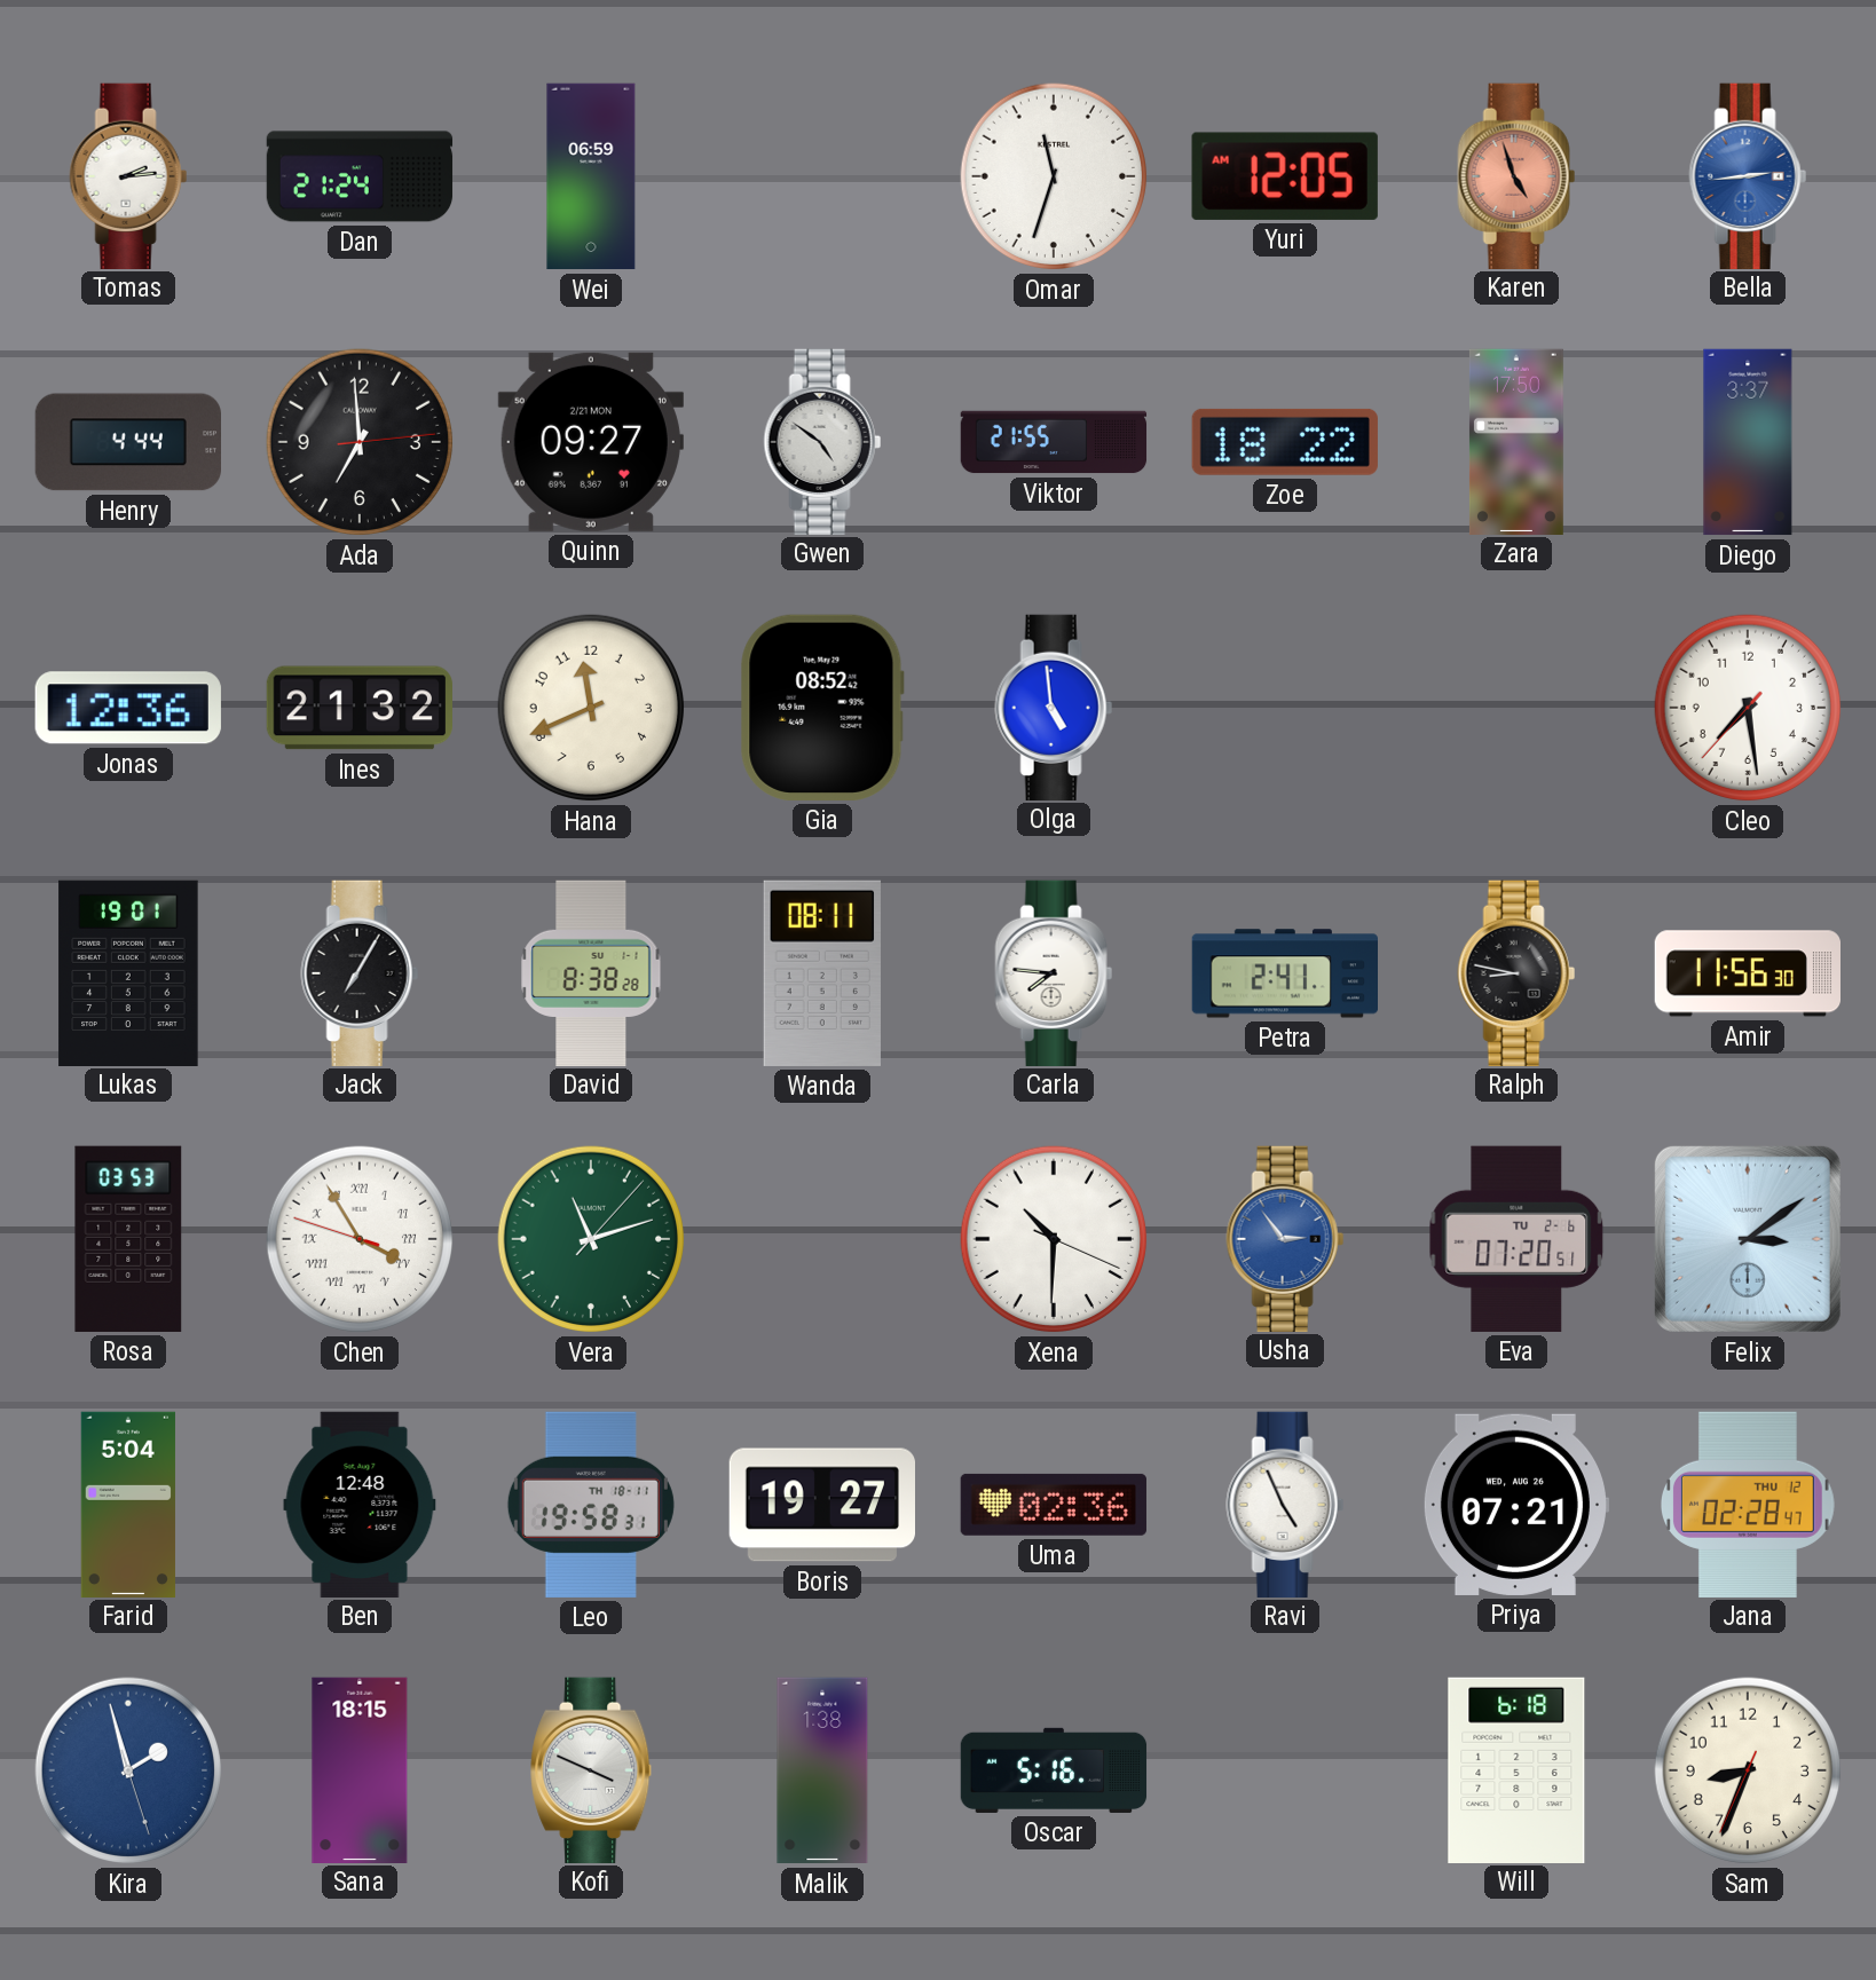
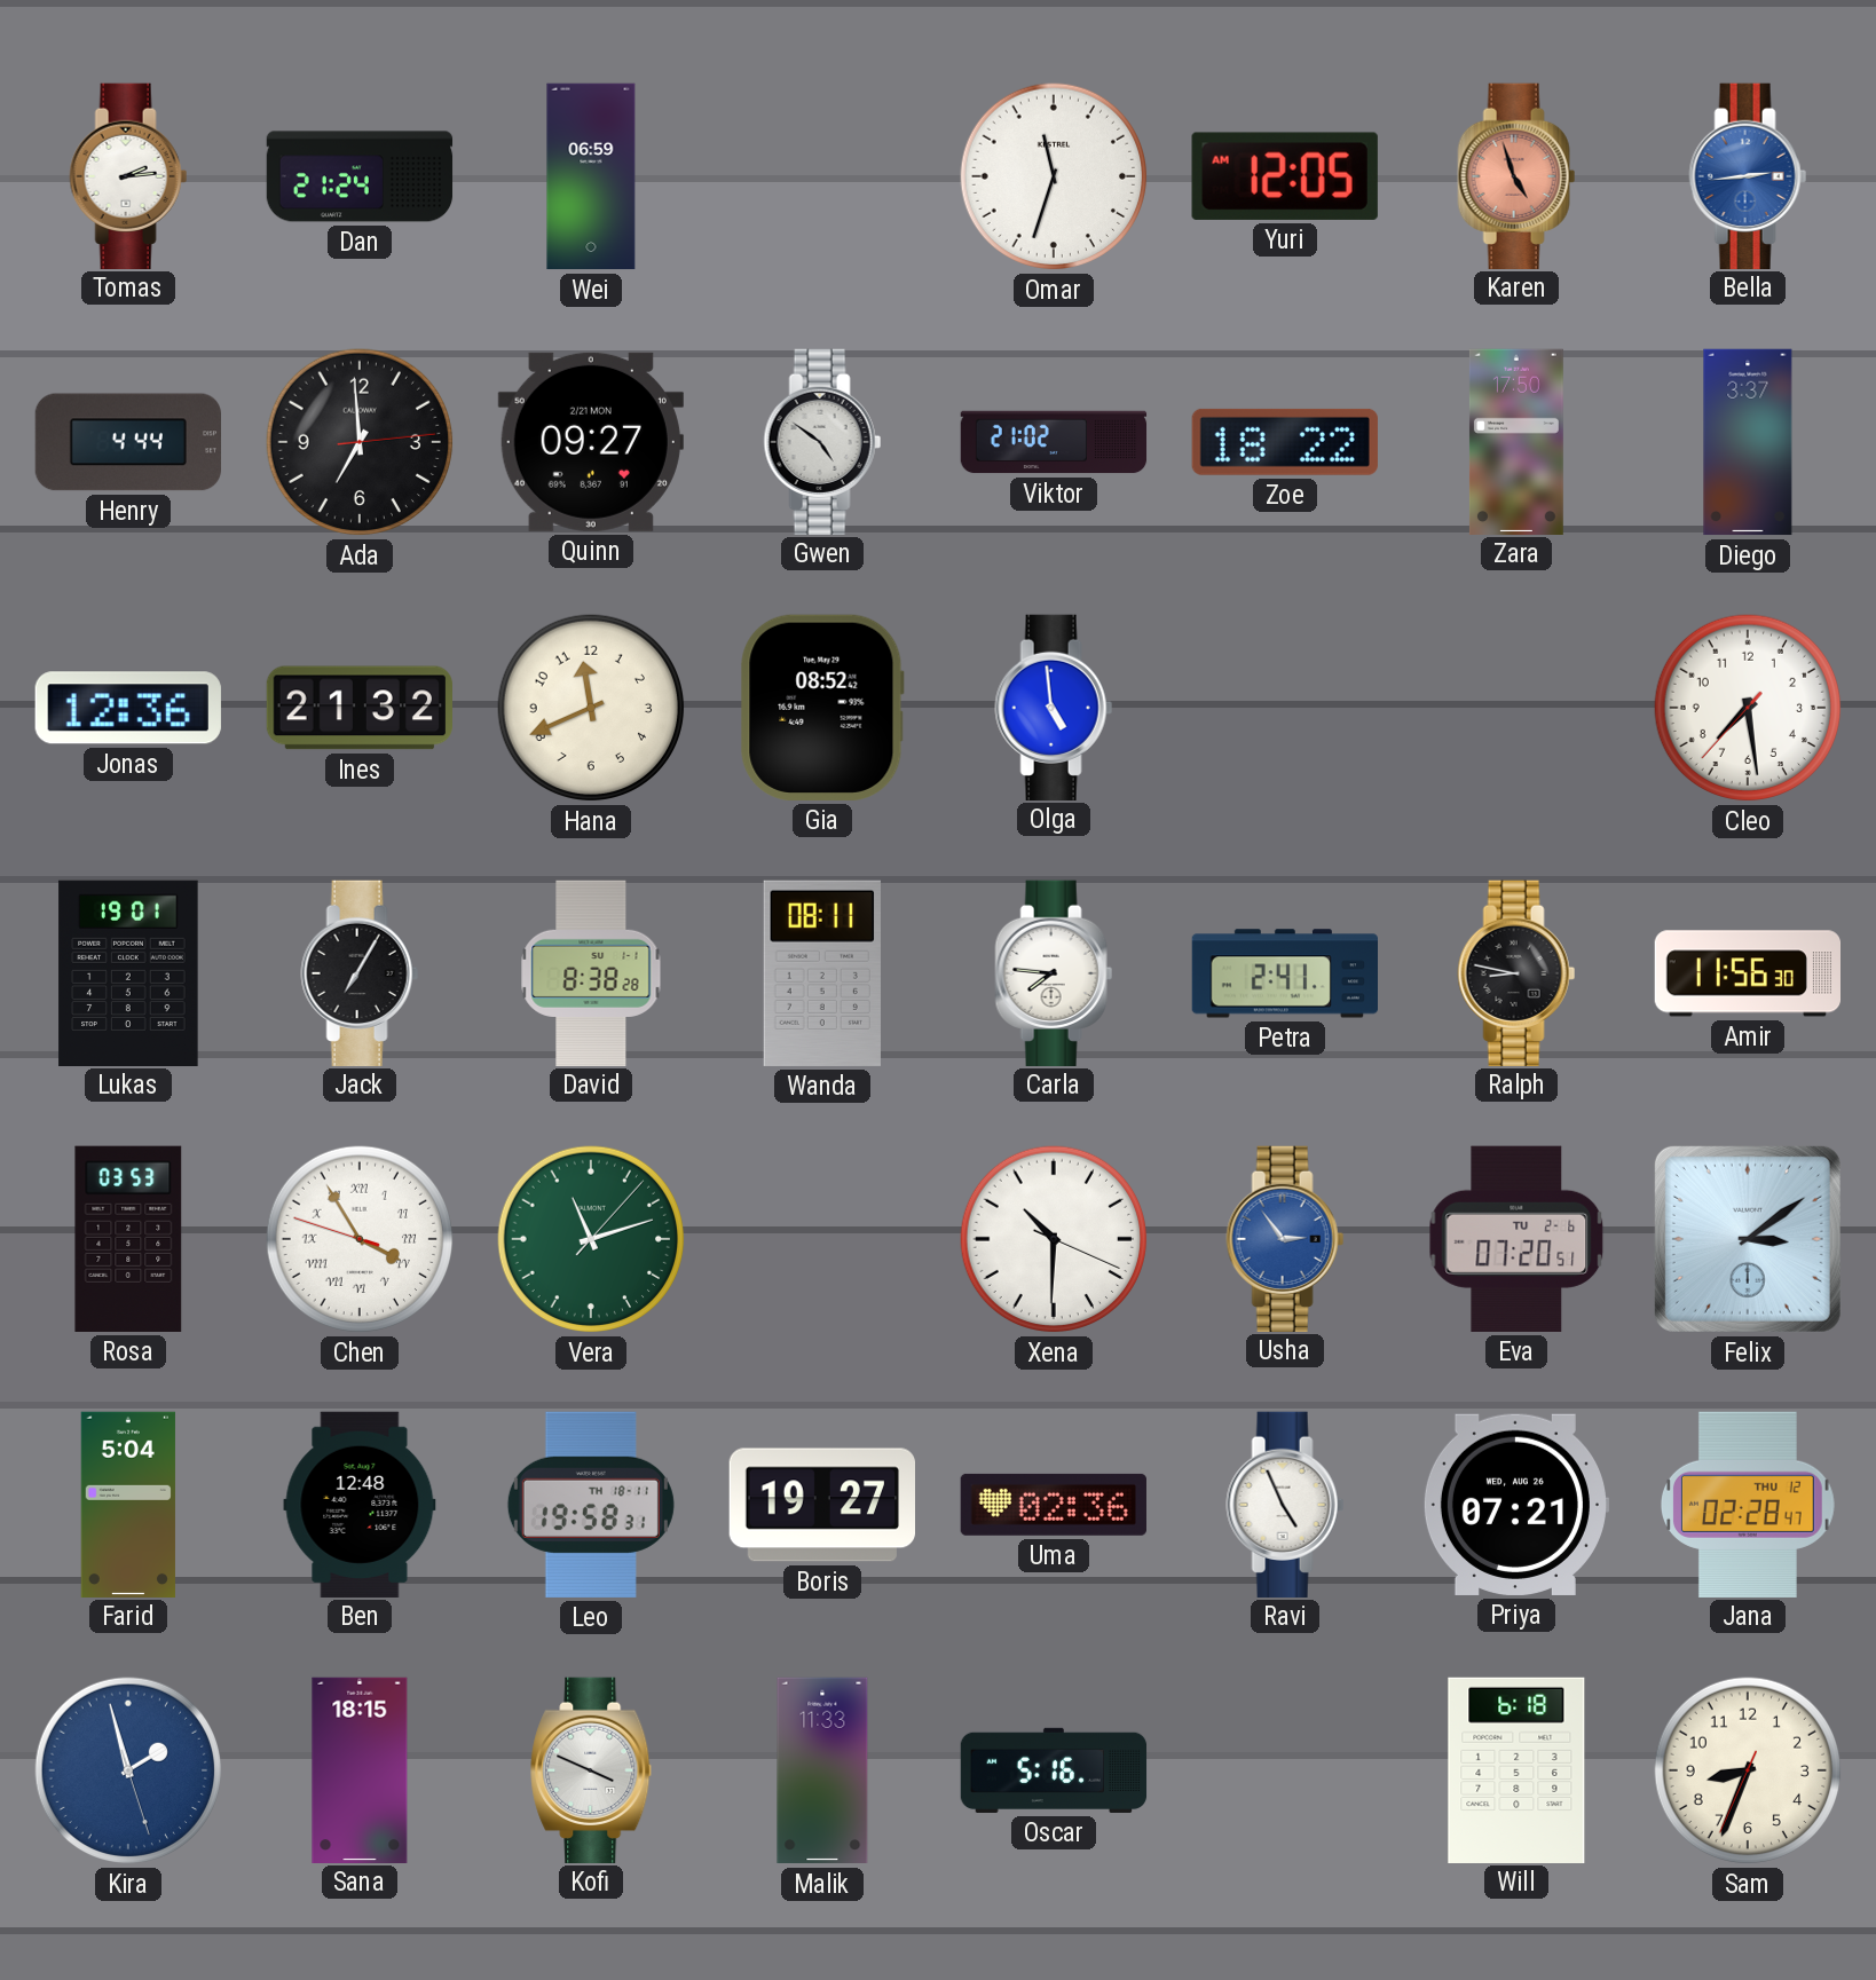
Viktor: 21:55 -> 21:02
Malik: 1:38 -> 11:33
